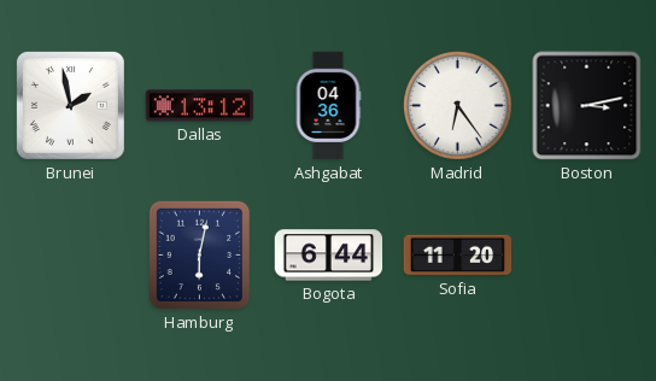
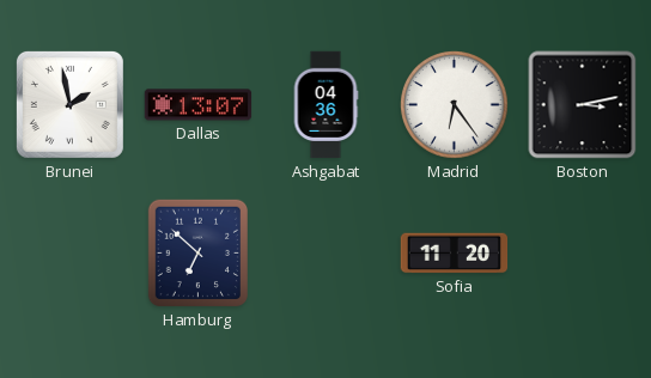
Dallas: 13:12 -> 13:07
Hamburg: 6:02 -> 6:52
Bogota: 6:44 -> none
